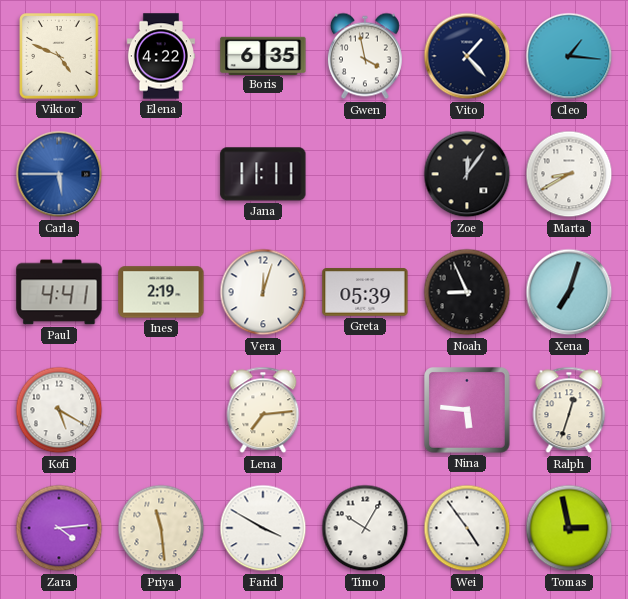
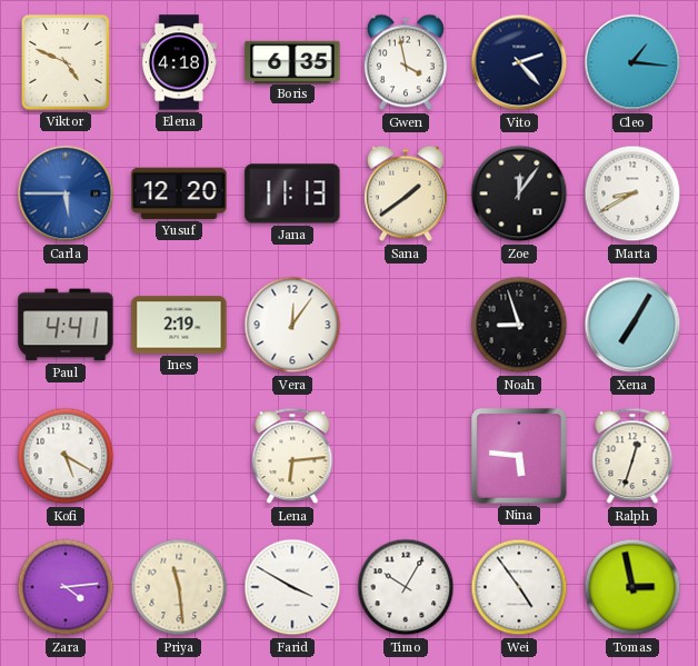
Elena: 4:22 -> 4:18
Vito: 1:23 -> 2:23
Yusuf: none -> 12:20
Jana: 11:11 -> 11:13
Sana: none -> 1:39
Vera: 12:03 -> 12:06
Greta: 05:39 -> none
Noah: 8:56 -> 8:57
Xena: 7:03 -> 7:05
Lena: 7:14 -> 6:14
